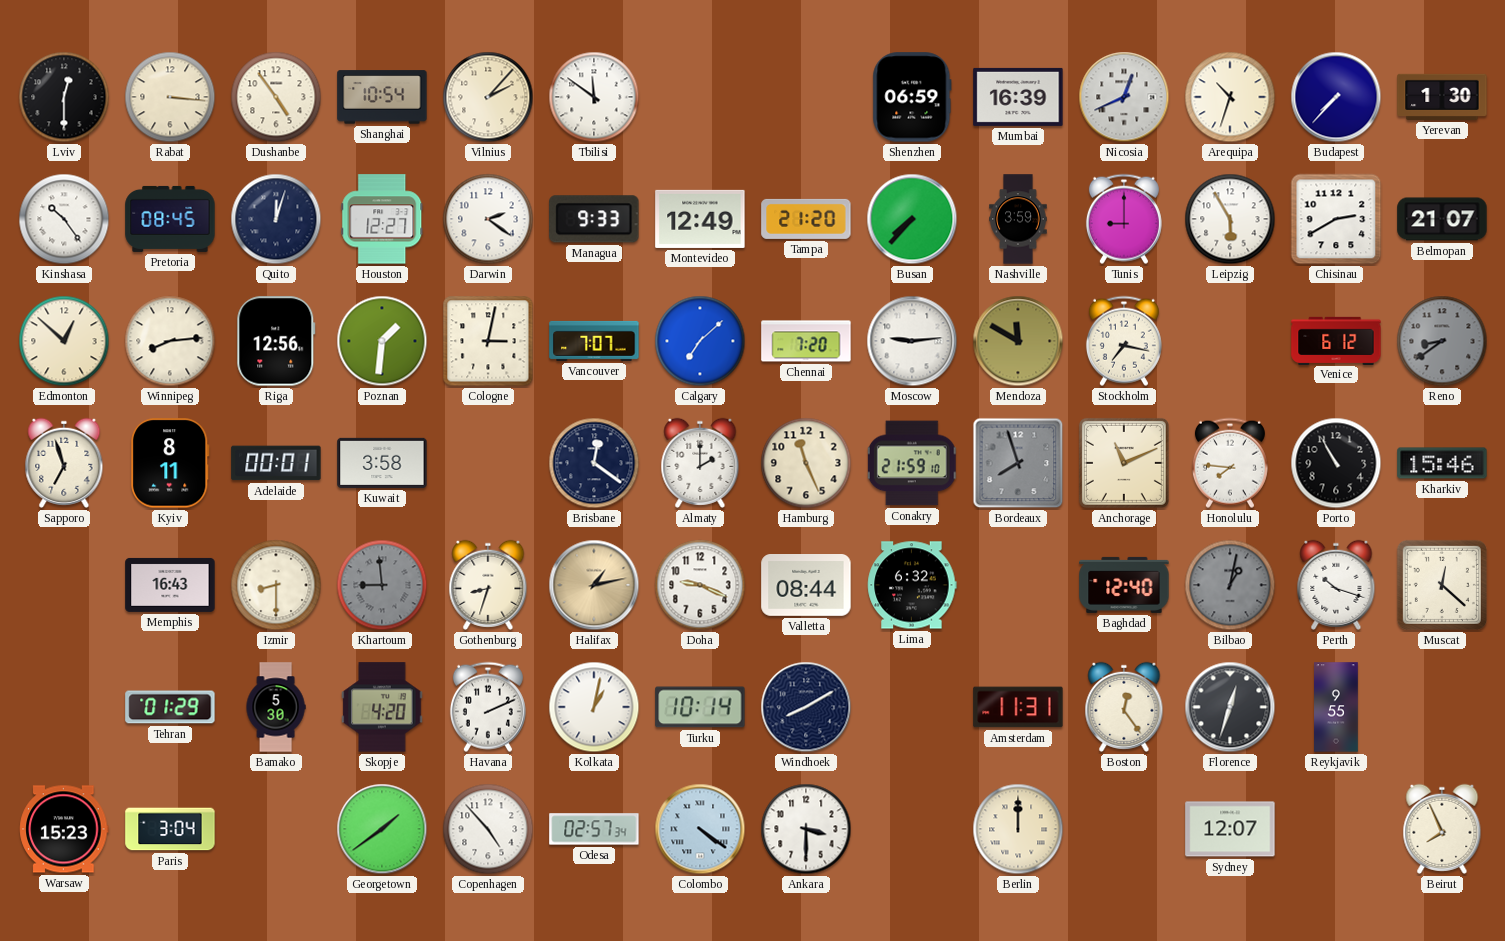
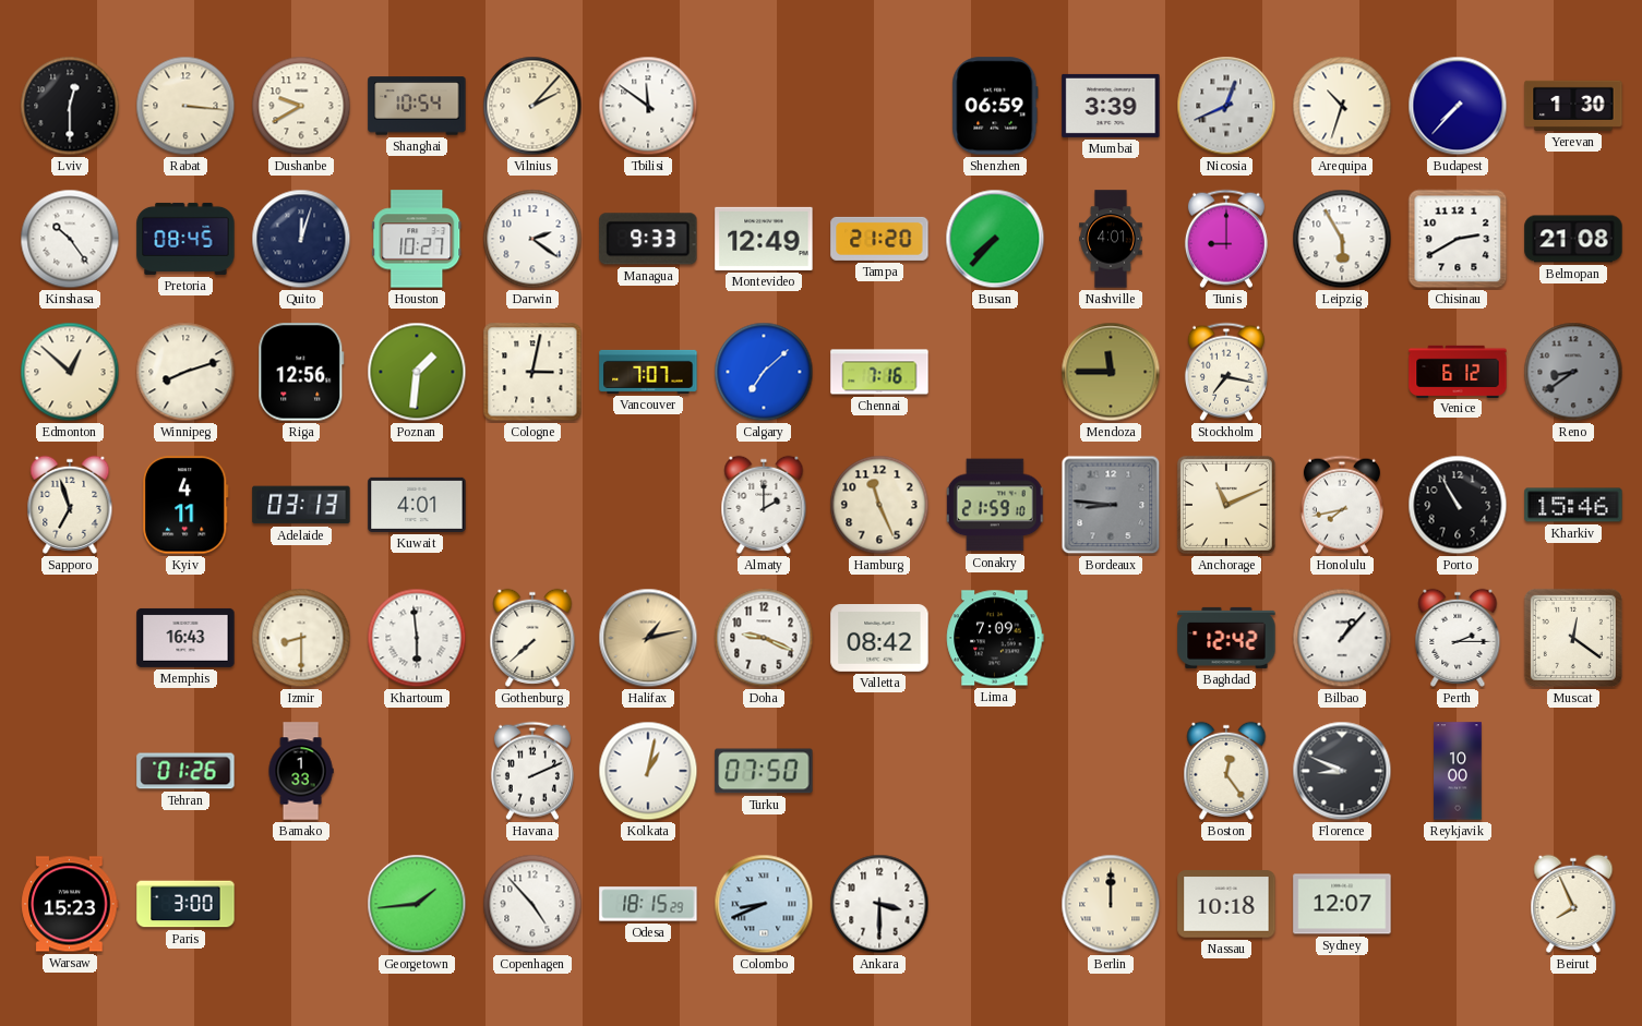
Dushanbe: 4:54 -> 9:40
Mumbai: 16:39 -> 3:39
Houston: 12:27 -> 10:27
Nashville: 3:59 -> 4:01
Belmopan: 21:07 -> 21:08
Winnipeg: 8:14 -> 8:12
Chennai: 7:20 -> 7:16
Moscow: 9:14 -> none
Mendoza: 11:50 -> 11:45
Kyiv: 8:11 -> 4:11
Adelaide: 00:01 -> 03:13
Kuwait: 3:58 -> 4:01
Brisbane: 12:21 -> none
Bordeaux: 7:57 -> 8:46
Honolulu: 7:46 -> 7:43
Khartoum: 8:59 -> 5:59
Khartoum dial: grey -> white
Gothenburg: 8:33 -> 7:38
Valletta: 08:44 -> 08:42
Lima: 6:32 -> 7:09
Baghdad: 12:40 -> 12:42
Bilbao: 1:02 -> 1:07
Bilbao dial: grey -> white
Perth: 10:18 -> 2:15
Muscat: 12:22 -> 12:21
Tehran: 01:29 -> 01:26
Bamako: 5:30 -> 1:33
Skopje: 4:20 -> none
Turku: 10:14 -> 07:50
Windhoek: 8:10 -> none
Amsterdam: 11:31 -> none
Florence: 12:33 -> 8:49
Reykjavik: 9:55 -> 10:00
Paris: 3:04 -> 3:00
Georgetown: 1:39 -> 1:44
Odesa: 02:57 -> 18:15
Colombo: 4:21 -> 8:41
Nassau: none -> 10:18
